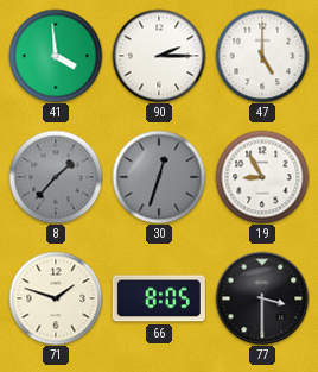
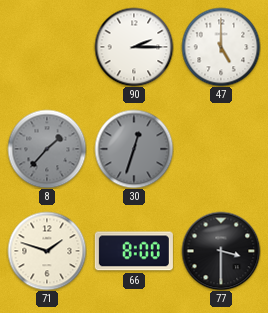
41: 3:59 -> none
19: 8:55 -> none
66: 8:05 -> 8:00
